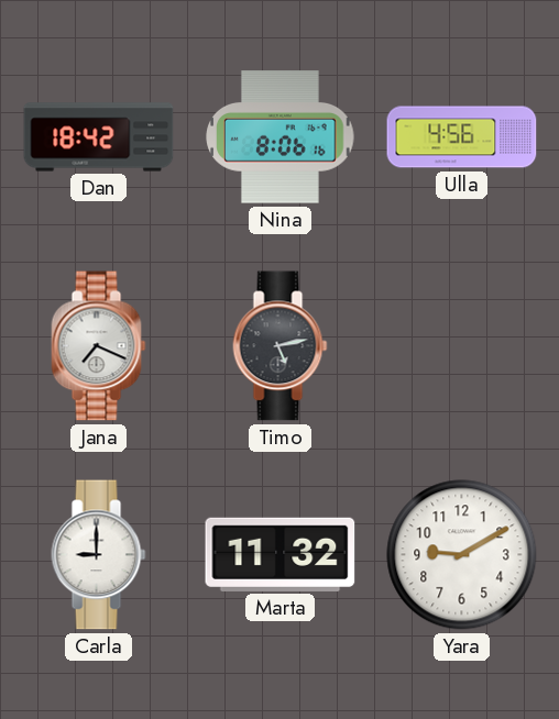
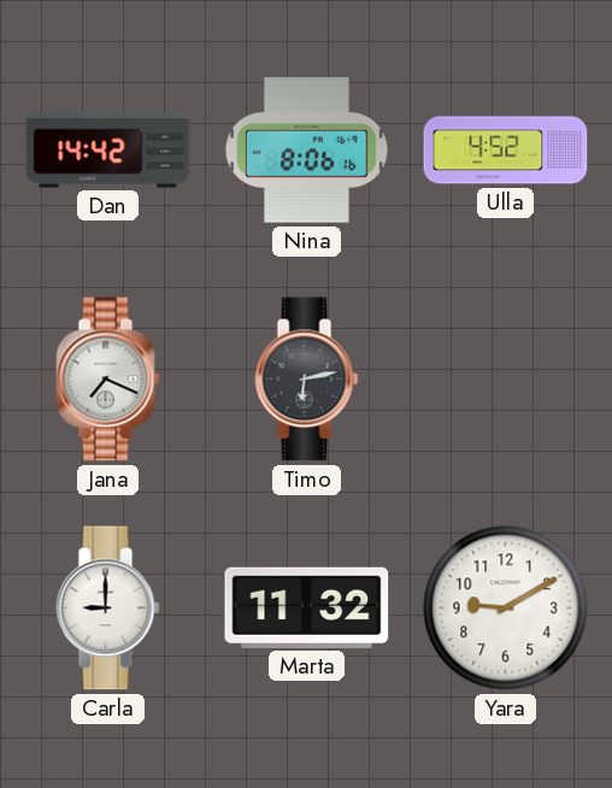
Dan: 18:42 -> 14:42
Ulla: 4:56 -> 4:52
Timo: 5:13 -> 6:13
